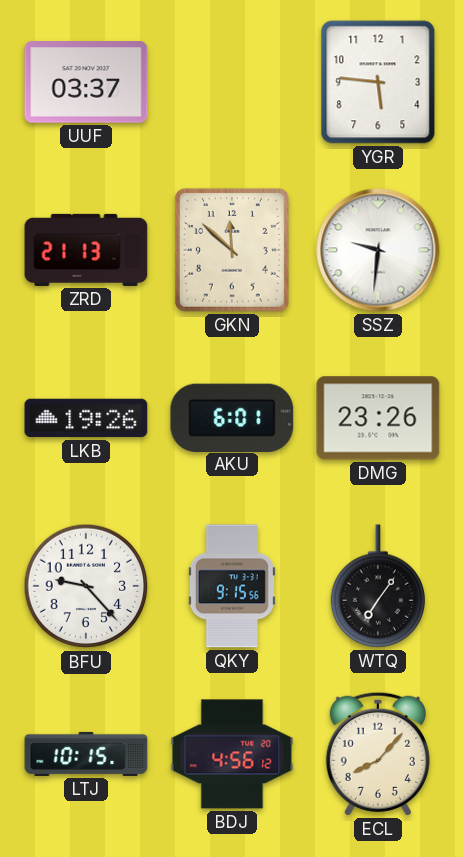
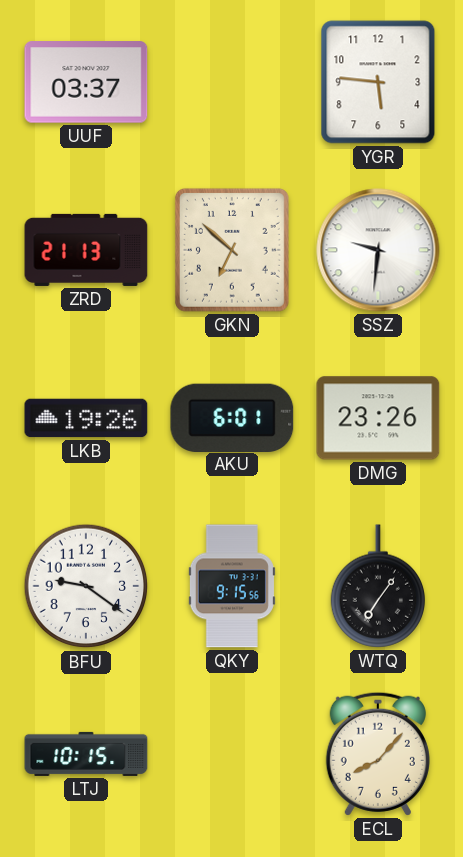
GKN: 11:52 -> 6:52
BFU: 9:23 -> 9:21
BDJ: 4:56 -> none
